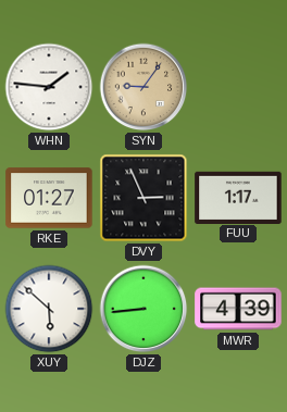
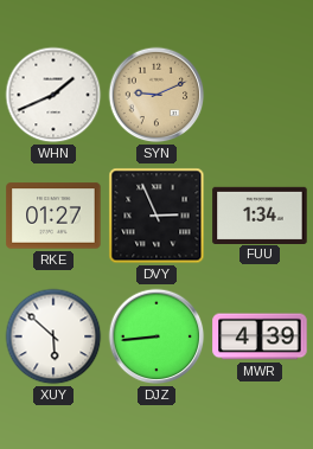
WHN: 1:46 -> 1:41
SYN: 9:06 -> 9:11
FUU: 1:17 -> 1:34
